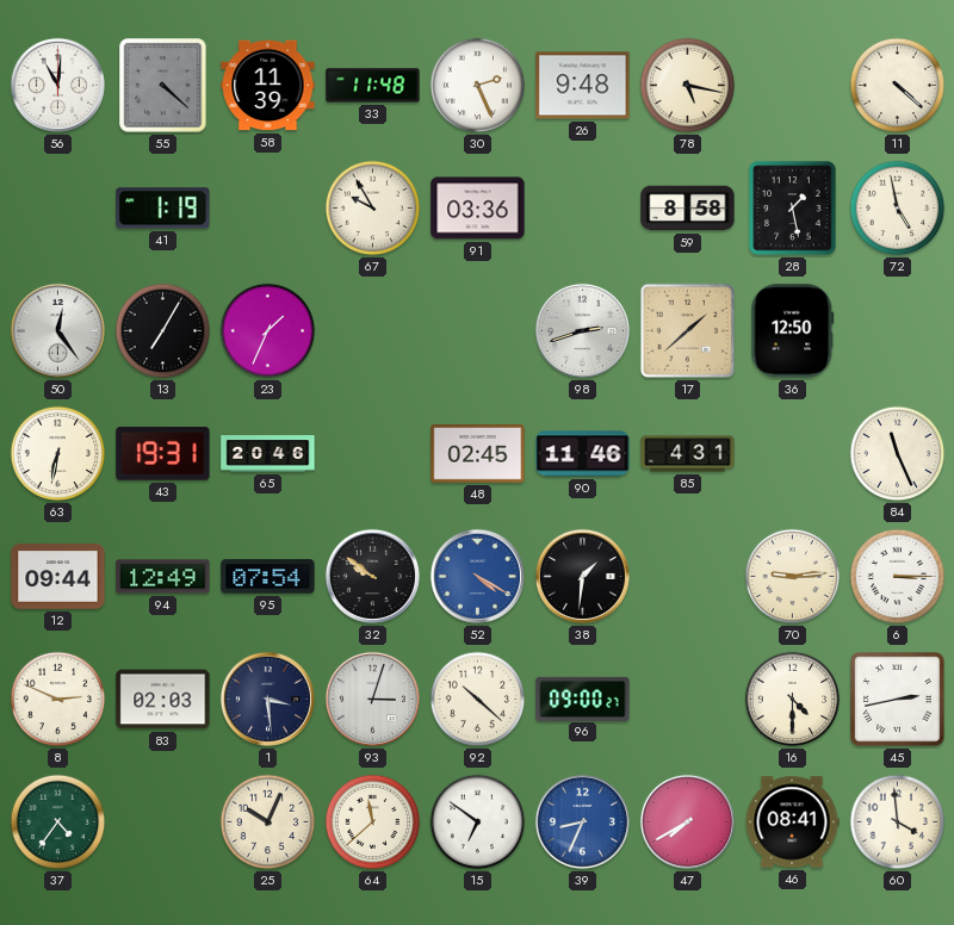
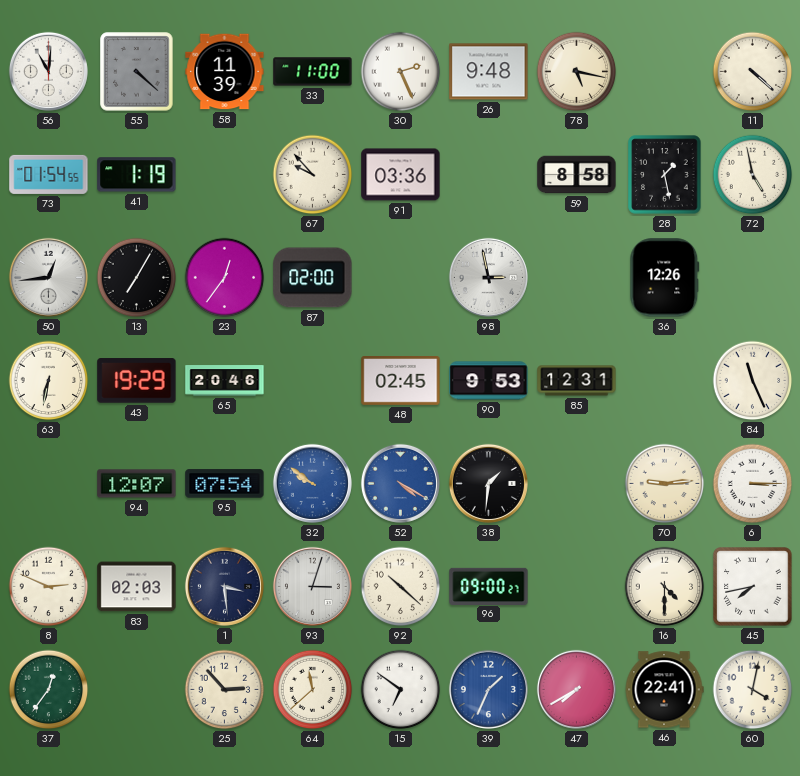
33: 11:48 -> 11:00
73: none -> 01:54
67: 9:55 -> 9:53
50: 12:24 -> 12:44
23: 1:34 -> 12:36
87: none -> 02:00
98: 2:42 -> 2:58
17: 1:38 -> none
36: 12:50 -> 12:26
43: 19:31 -> 19:29
90: 11:46 -> 9:53
85: 4:31 -> 12:31
12: 09:44 -> none
94: 12:49 -> 12:07
32 dial: black -> blue
45: 2:43 -> 7:43
37: 4:36 -> 12:36
25: 10:04 -> 2:53
39: 8:34 -> 1:34
46: 08:41 -> 22:41
60: 3:59 -> 4:02
